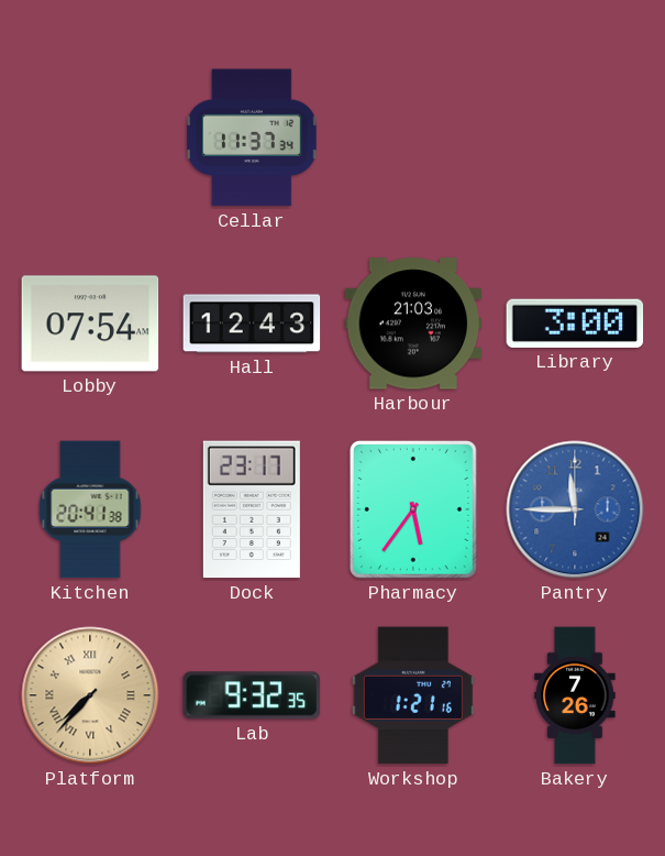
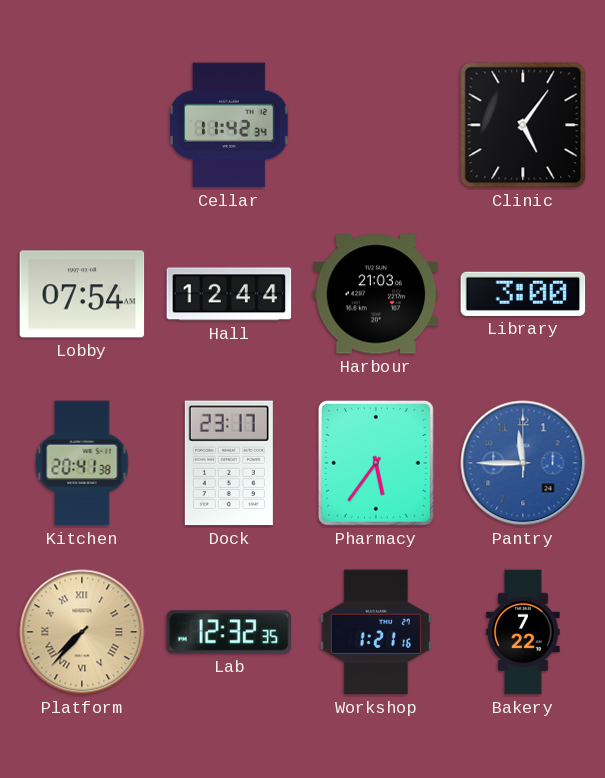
Cellar: 11:37 -> 11:42
Clinic: none -> 5:06
Hall: 12:43 -> 12:44
Lab: 9:32 -> 12:32
Bakery: 7:26 -> 7:22
